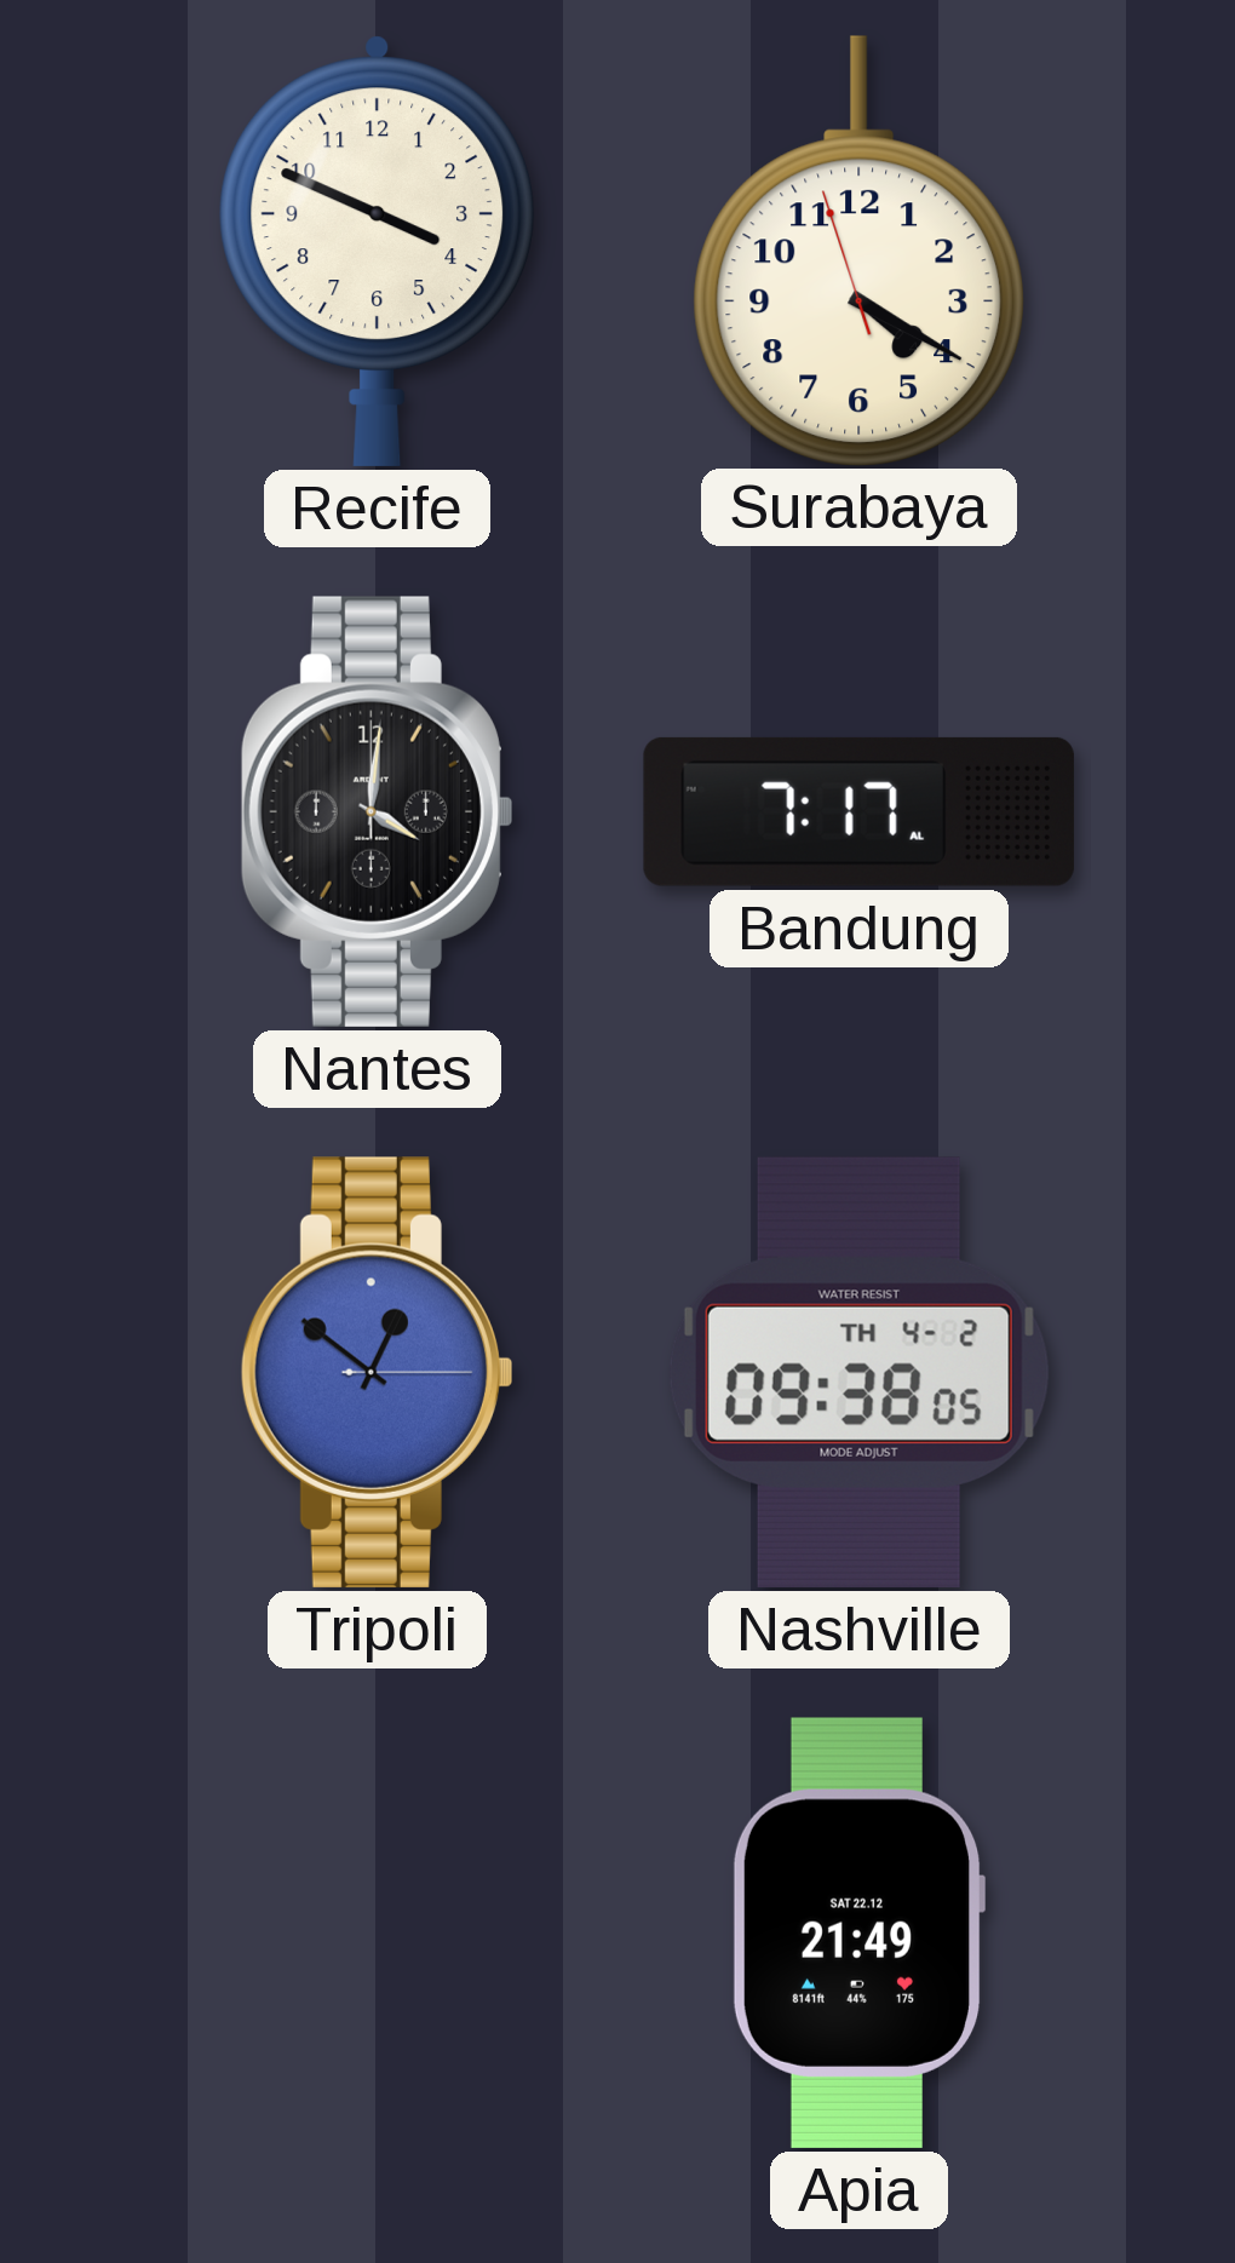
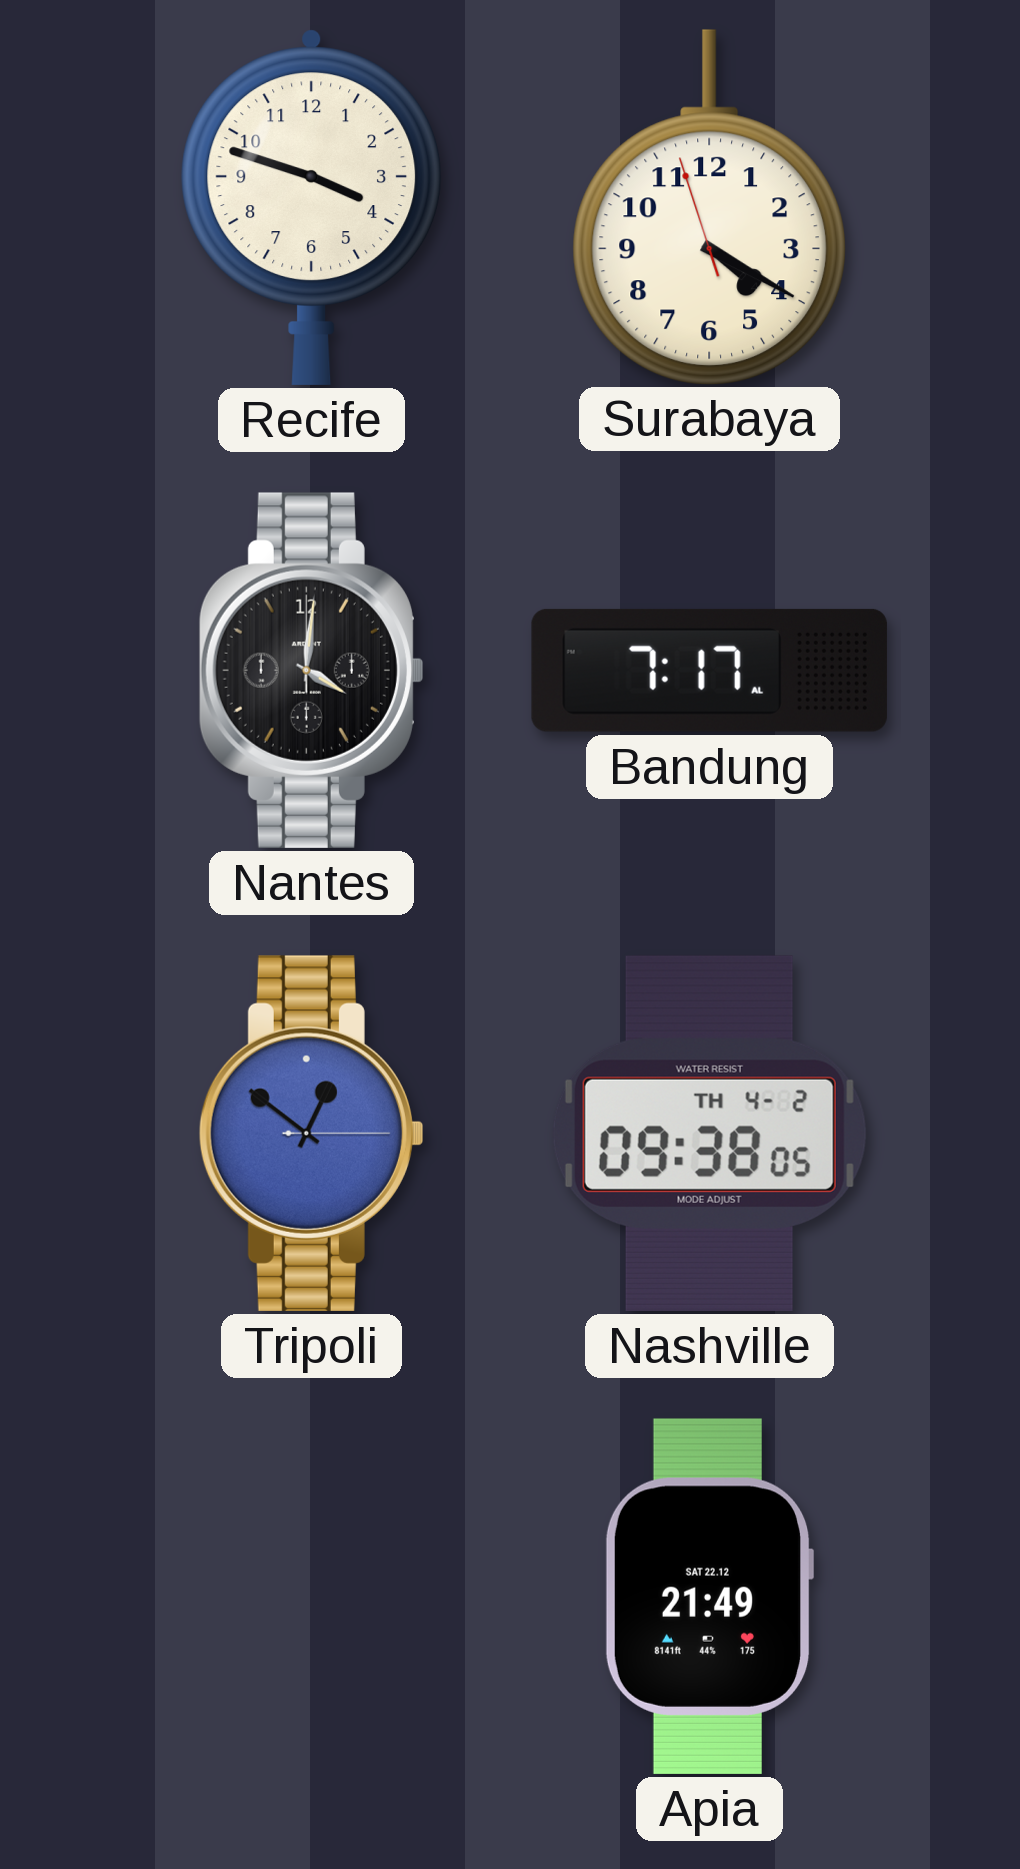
Recife: 3:49 -> 3:48
